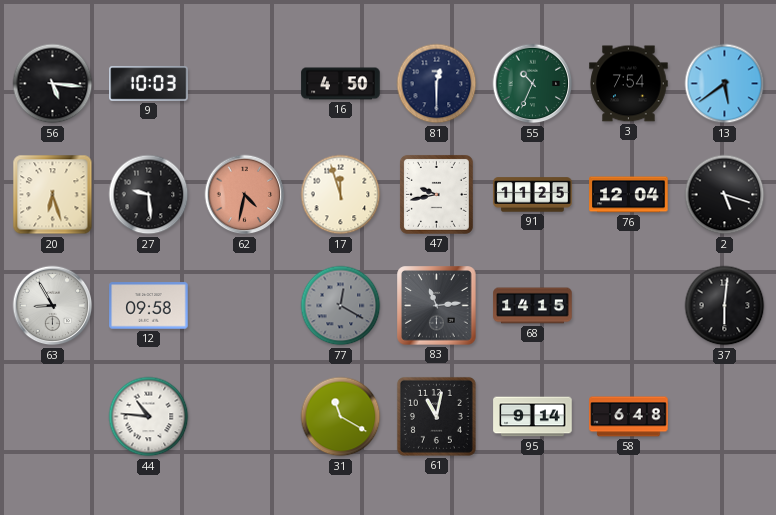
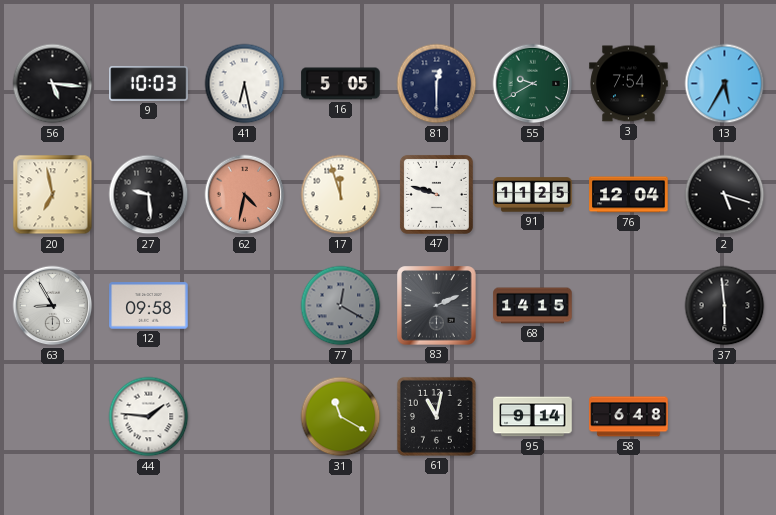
41: none -> 6:28
16: 4:50 -> 5:05
55: 10:34 -> 9:40
13: 5:39 -> 5:35
20: 6:27 -> 6:58
47: 9:43 -> 9:48
83: 11:14 -> 2:11
37: 6:01 -> 5:59
44: 10:46 -> 1:46
